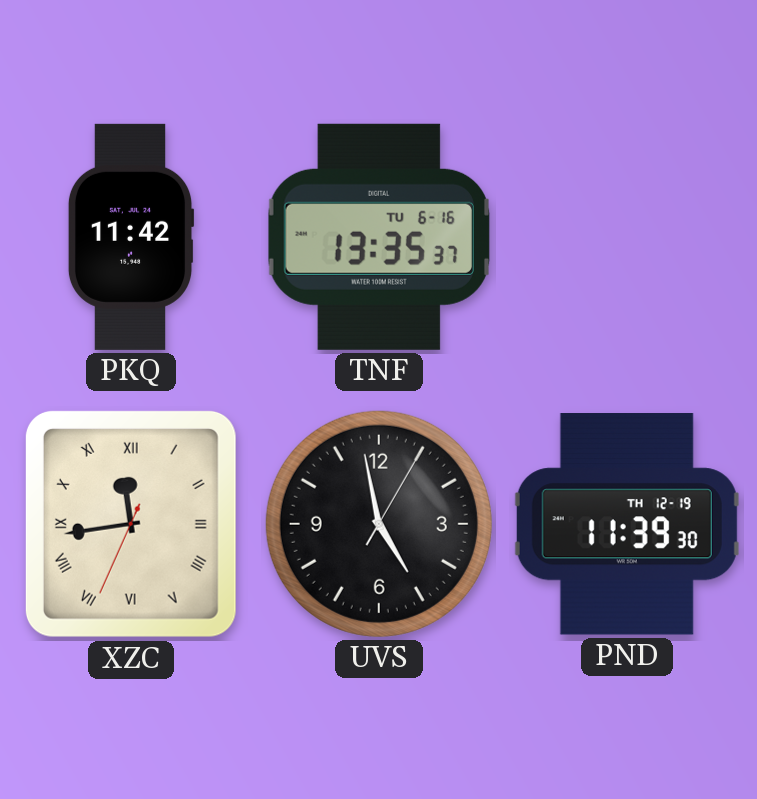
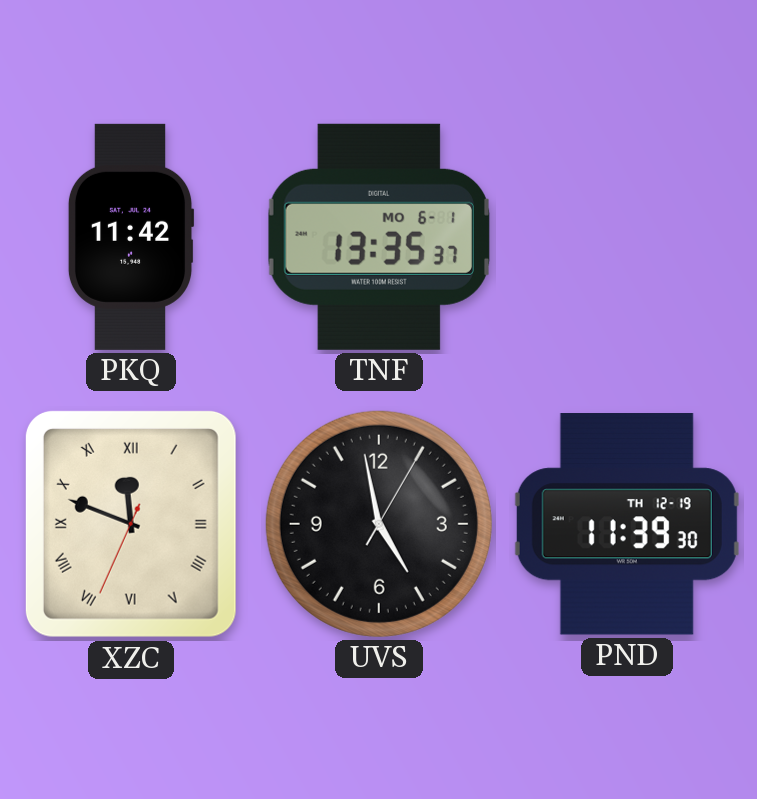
TNF date: TU 6-16 -> MO 6-1
XZC: 11:43 -> 11:48
